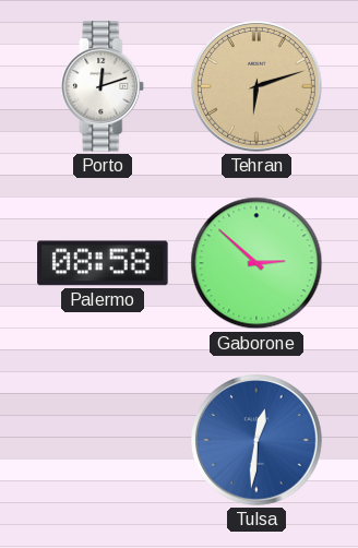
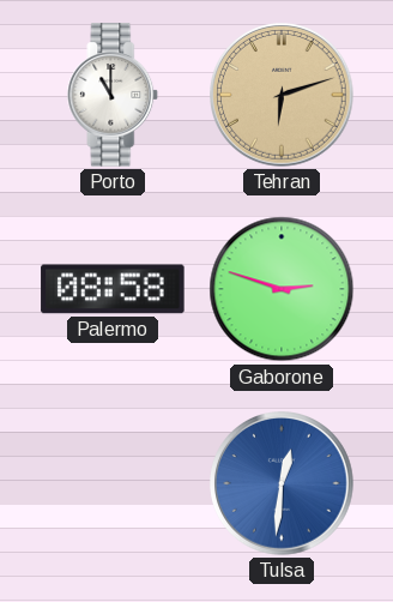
Porto: 12:12 -> 11:00
Gaborone: 2:52 -> 2:48
